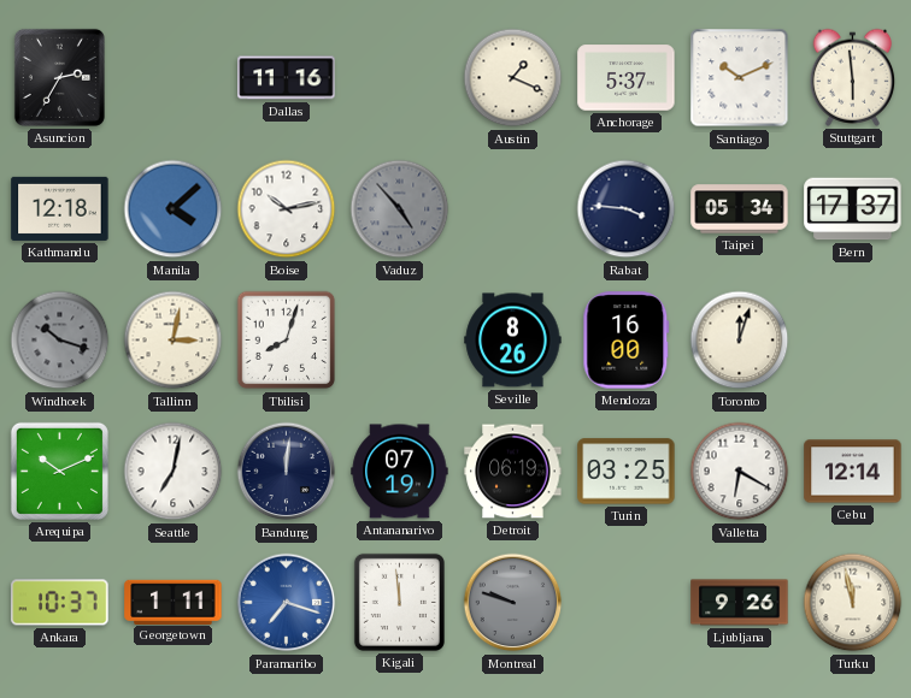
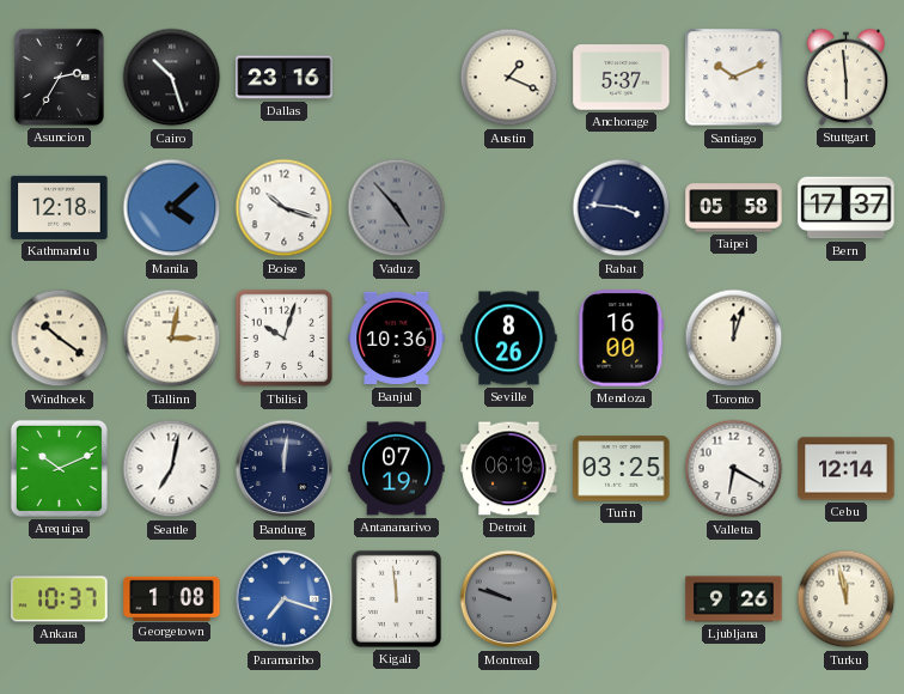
Cairo: none -> 10:27
Dallas: 11:16 -> 23:16
Boise: 10:13 -> 10:18
Taipei: 05:34 -> 05:58
Windhoek: 10:18 -> 10:21
Windhoek dial: grey -> cream
Tbilisi: 8:03 -> 10:03
Banjul: none -> 10:36
Georgetown: 1:11 -> 1:08
